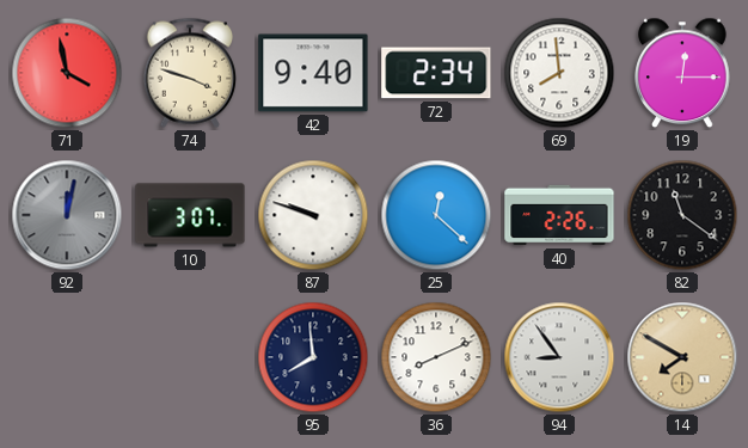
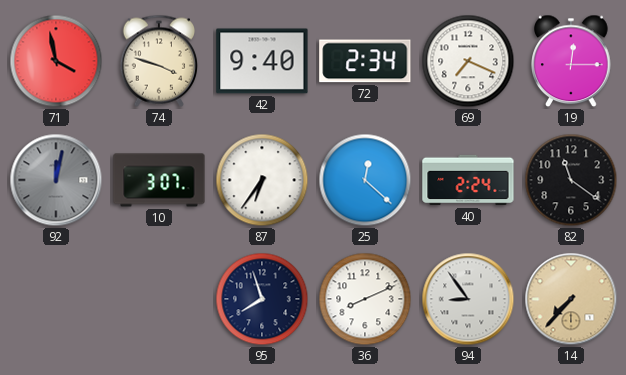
69: 7:59 -> 7:19
87: 9:48 -> 6:36
40: 2:26 -> 2:24
95: 7:59 -> 7:57
14: 7:50 -> 7:37
